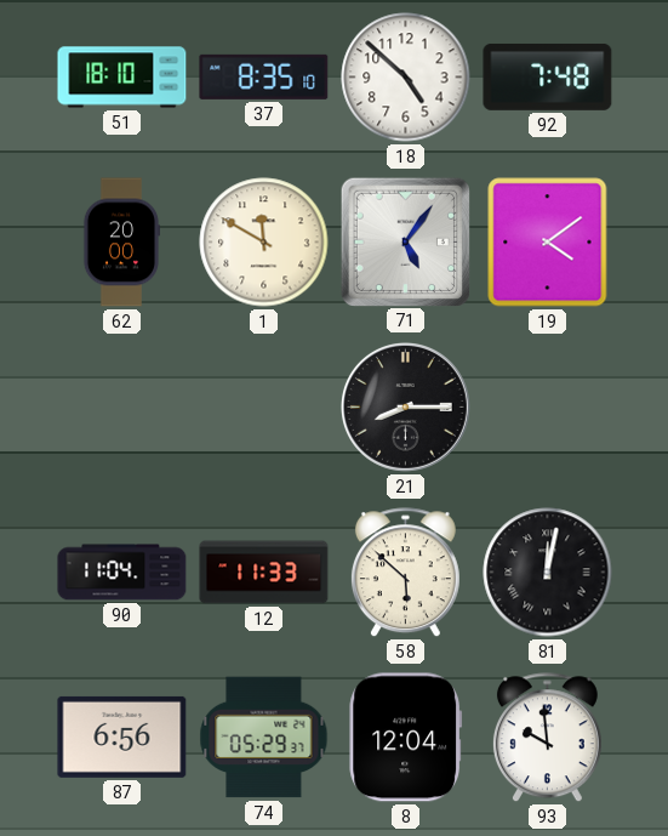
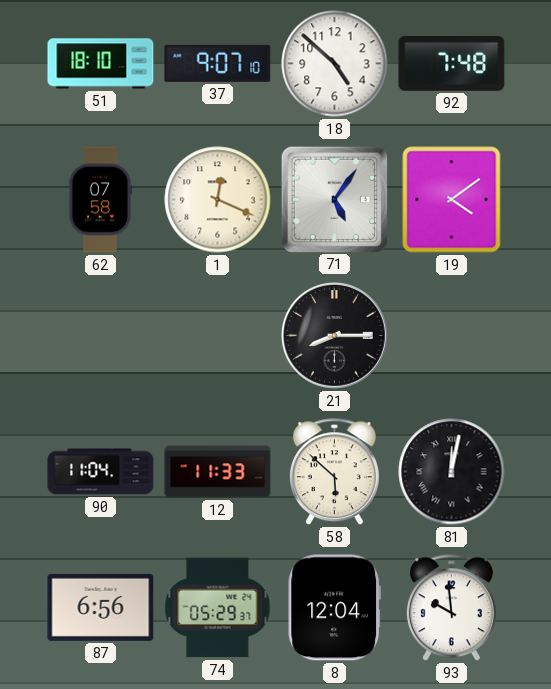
37: 8:35 -> 9:07
62: 20:00 -> 07:58
1: 11:50 -> 12:19
